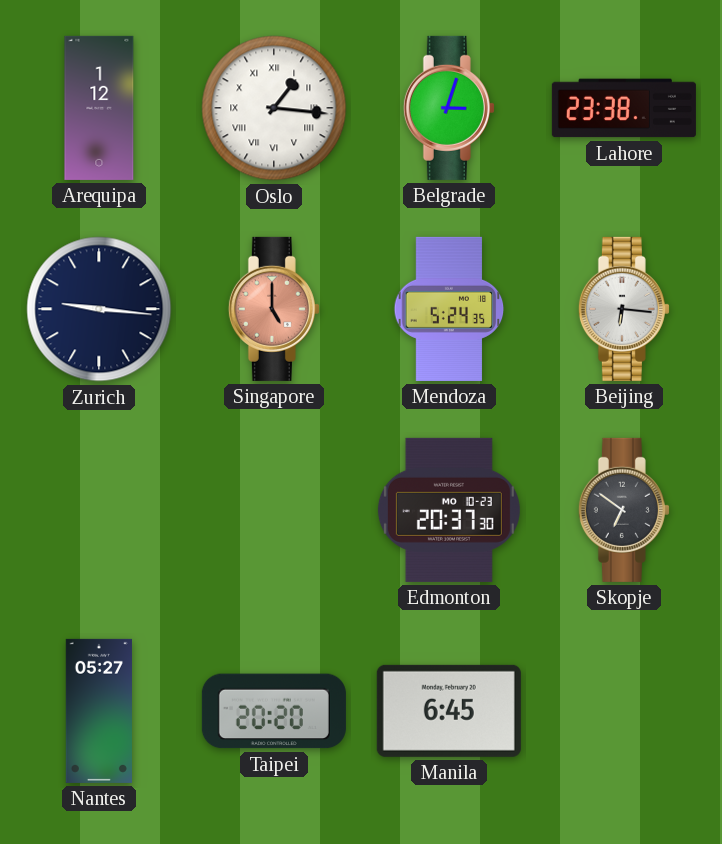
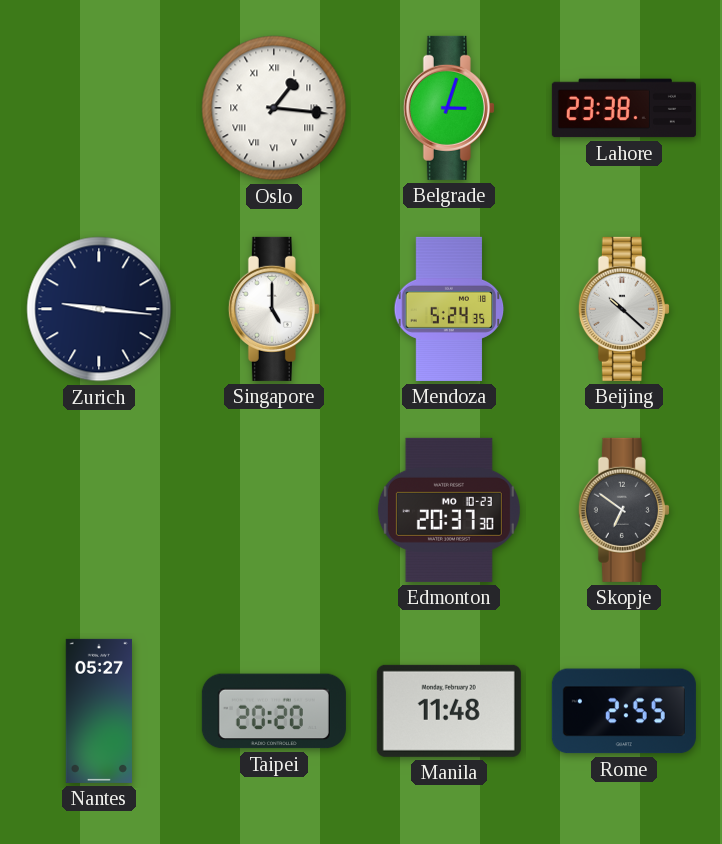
Arequipa: 1:12 -> none
Singapore dial: salmon -> white
Beijing: 6:16 -> 10:22
Manila: 6:45 -> 11:48
Rome: none -> 2:55
